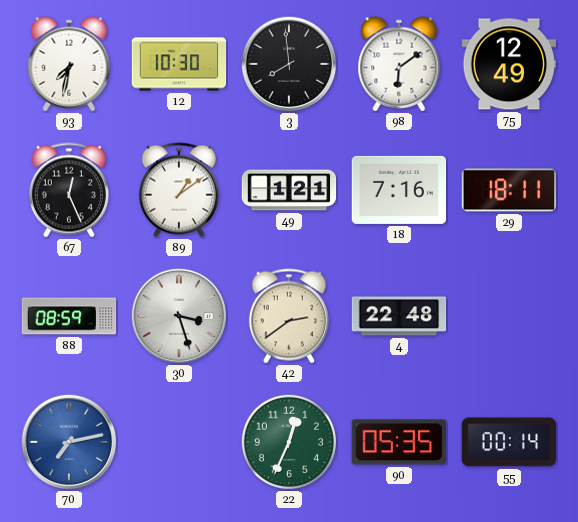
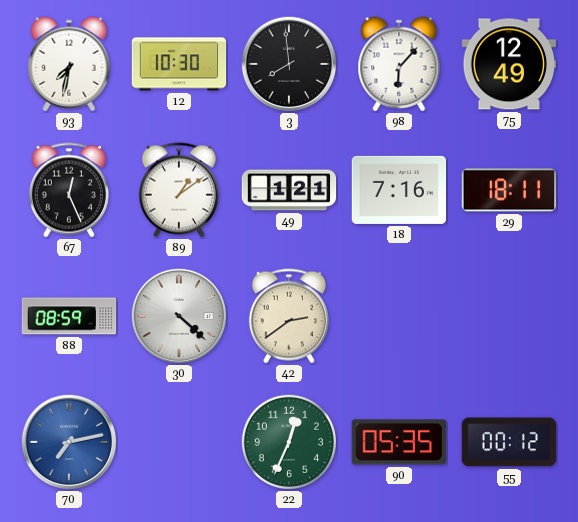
98: 6:09 -> 6:07
30: 3:27 -> 4:22
4: 22:48 -> none
55: 00:14 -> 00:12
